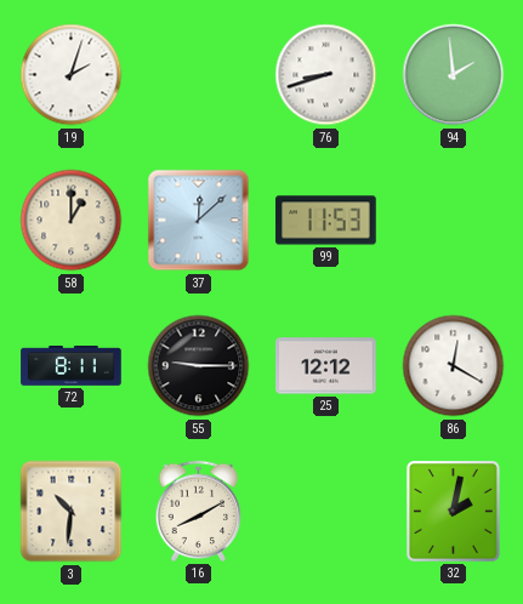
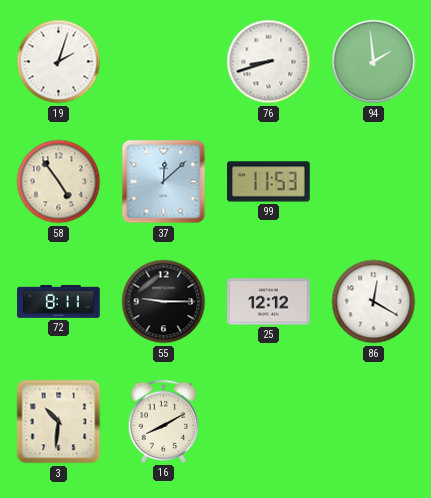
58: 1:00 -> 4:54
32: 2:02 -> none
